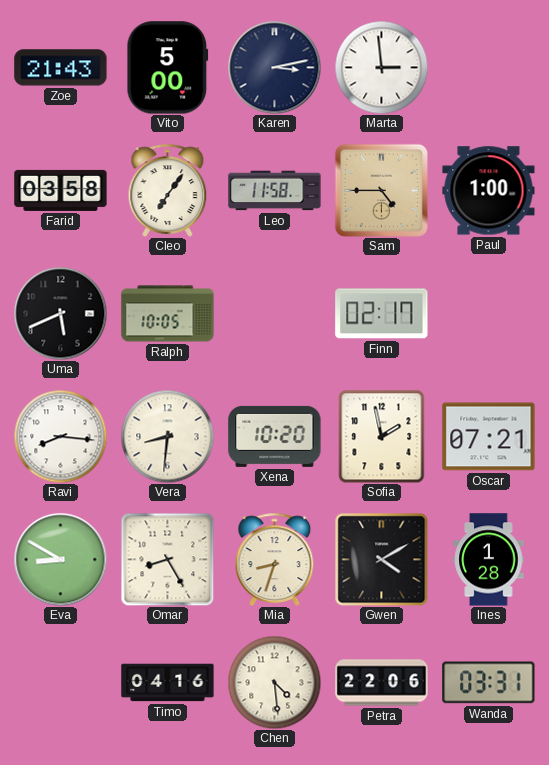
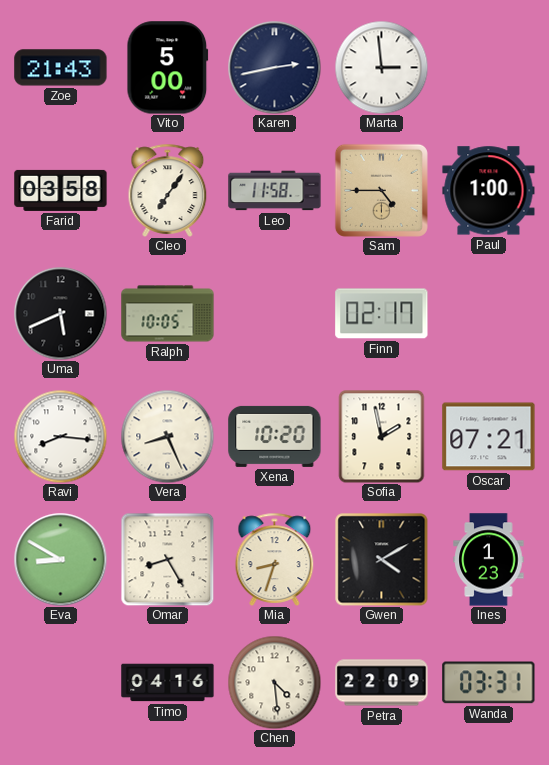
Karen: 3:13 -> 2:43
Vera: 8:31 -> 8:26
Ines: 1:28 -> 1:23
Petra: 22:06 -> 22:09
